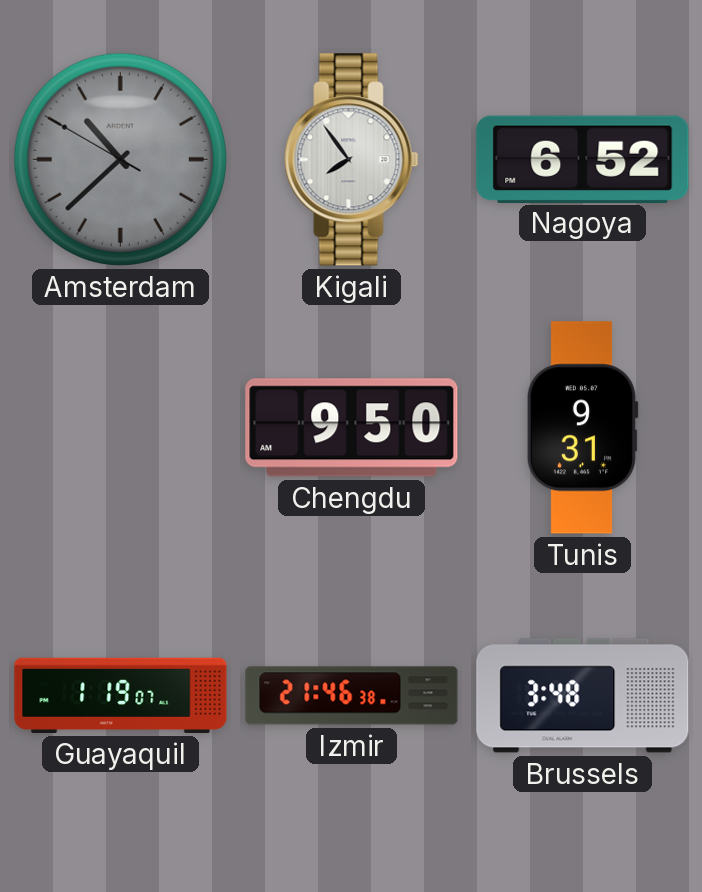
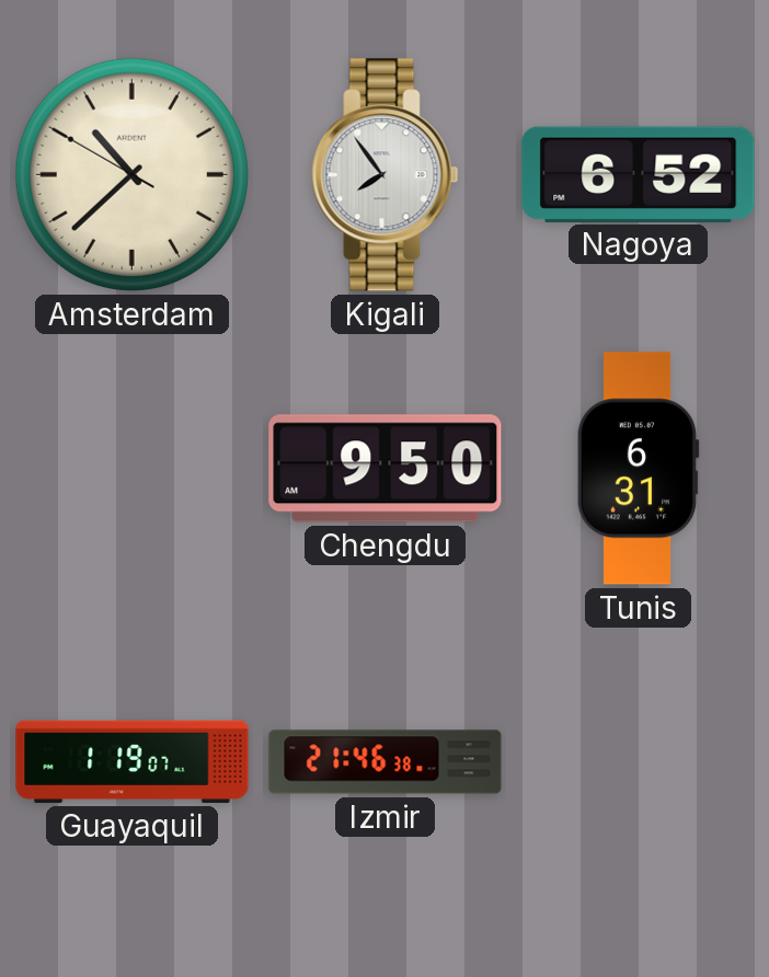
Amsterdam dial: grey -> cream
Tunis: 9:31 -> 6:31
Brussels: 3:48 -> none
